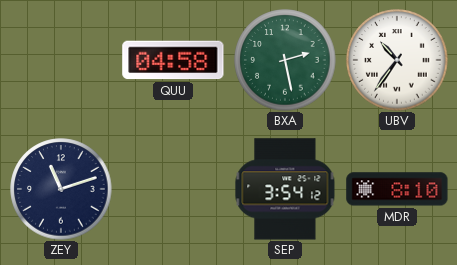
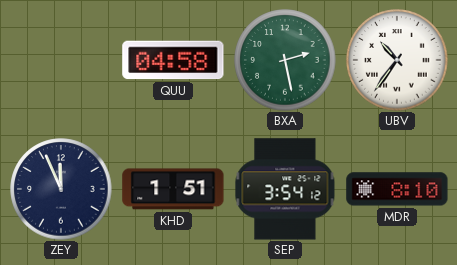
ZEY: 11:12 -> 11:56
KHD: none -> 1:51
